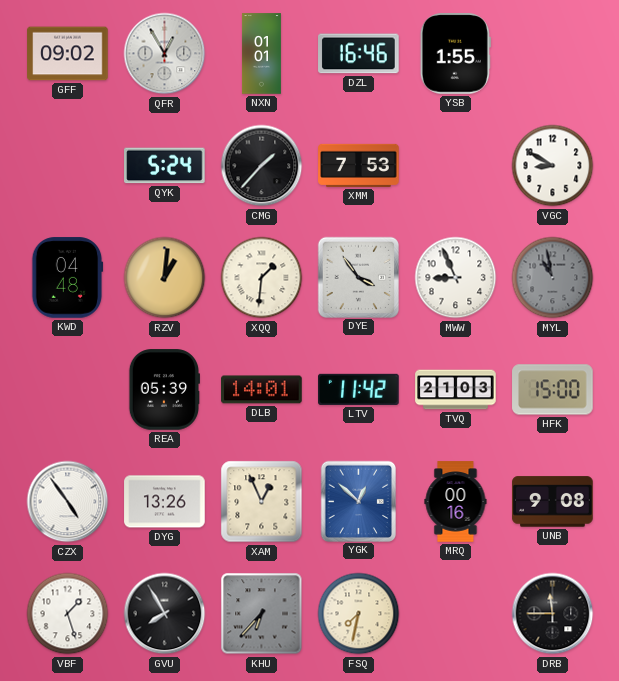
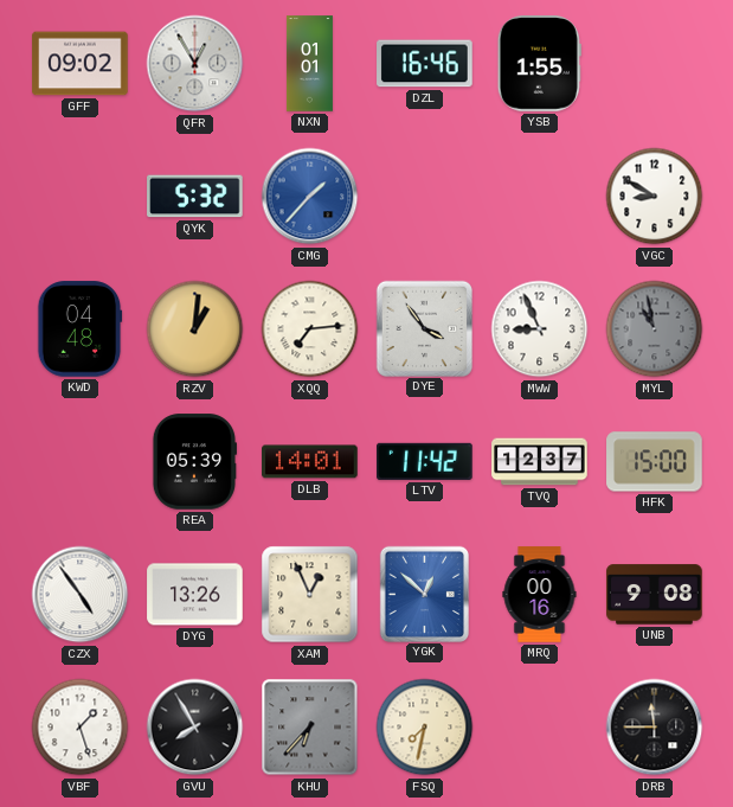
QYK: 5:24 -> 5:32
CMG dial: black -> blue
XMM: 7:53 -> none
XQQ: 1:31 -> 7:14
TVQ: 21:03 -> 12:37
